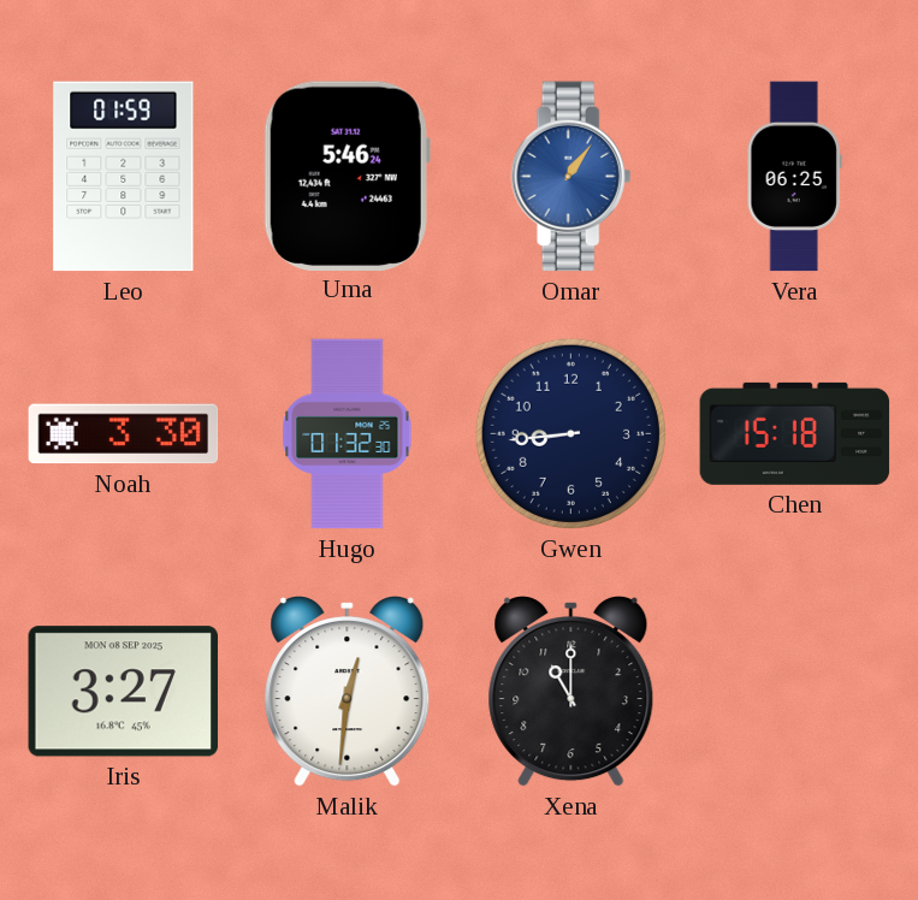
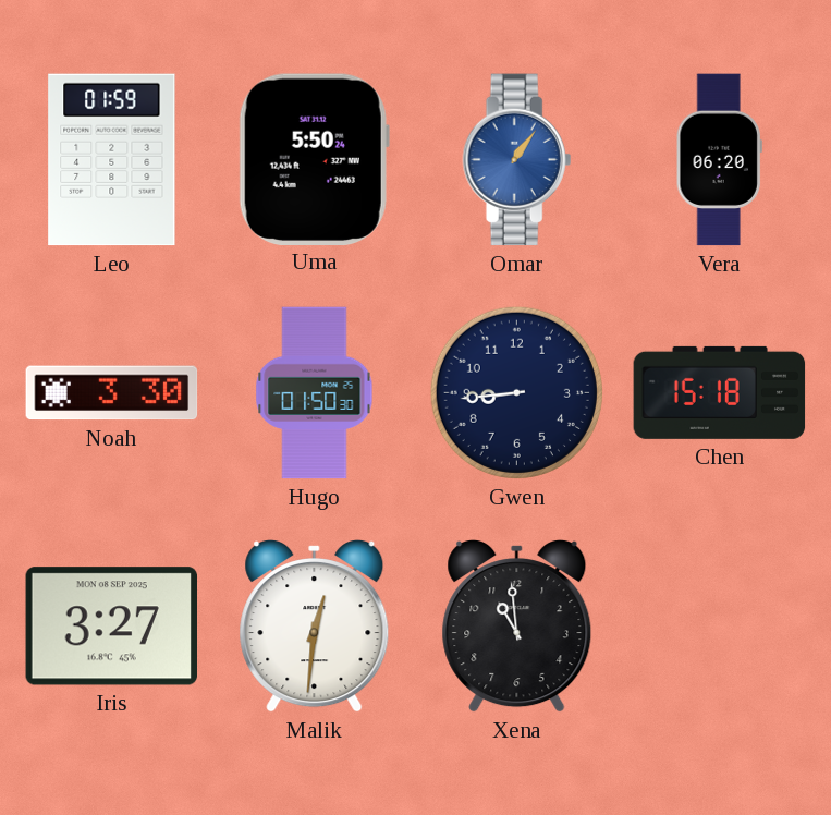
Uma: 5:46 -> 5:50
Vera: 06:25 -> 06:20
Hugo: 01:32 -> 01:50
Xena: 11:00 -> 10:59
